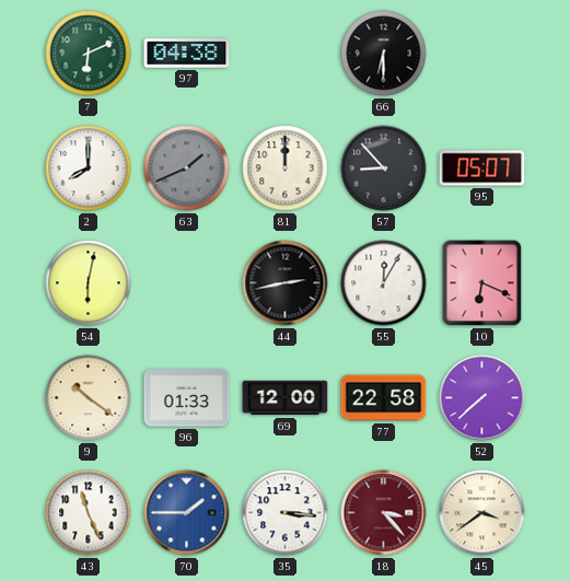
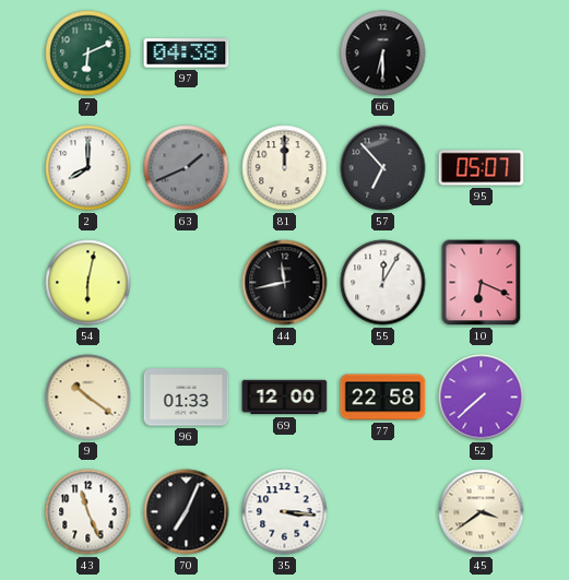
57: 8:53 -> 6:53
44: 2:43 -> 11:43
70: 1:45 -> 7:04
70 dial: blue -> black
18: 3:23 -> none
